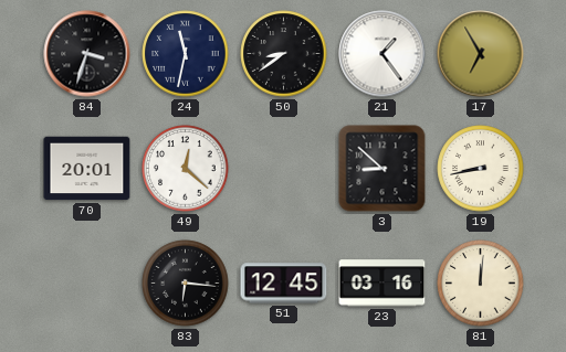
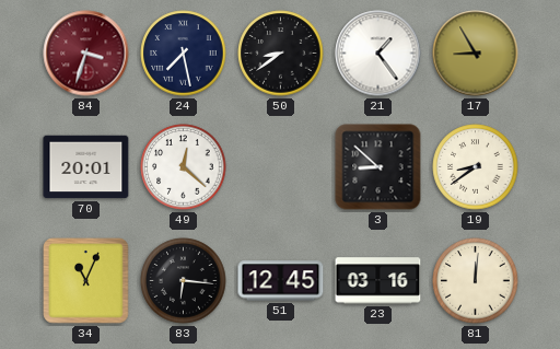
84 dial: black -> burgundy
24: 11:32 -> 7:28
17: 6:55 -> 8:55
19: 8:43 -> 8:39
34: none -> 11:04
